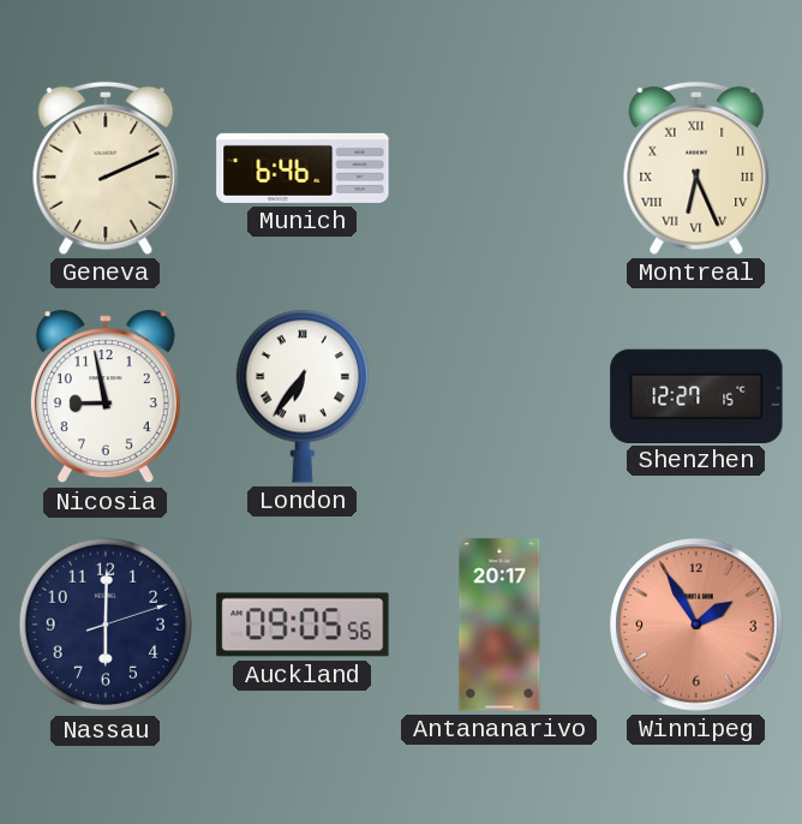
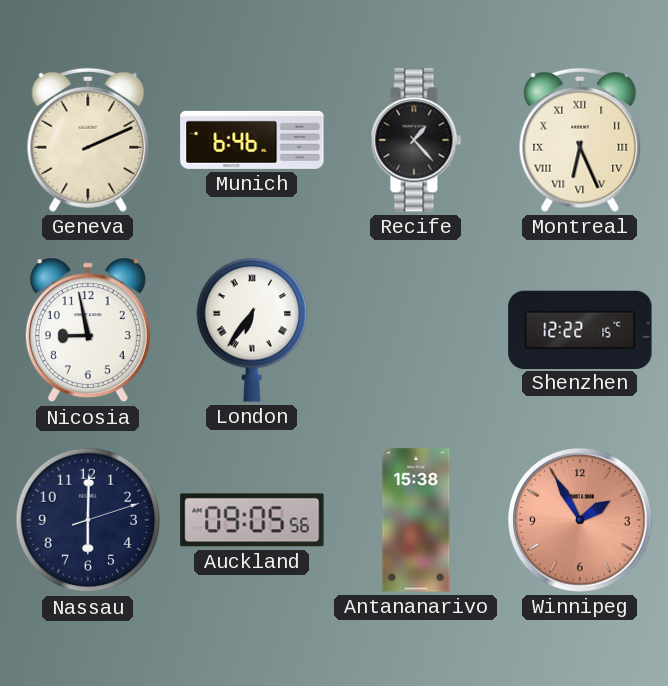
Recife: none -> 1:23
Shenzhen: 12:27 -> 12:22
Antananarivo: 20:17 -> 15:38
